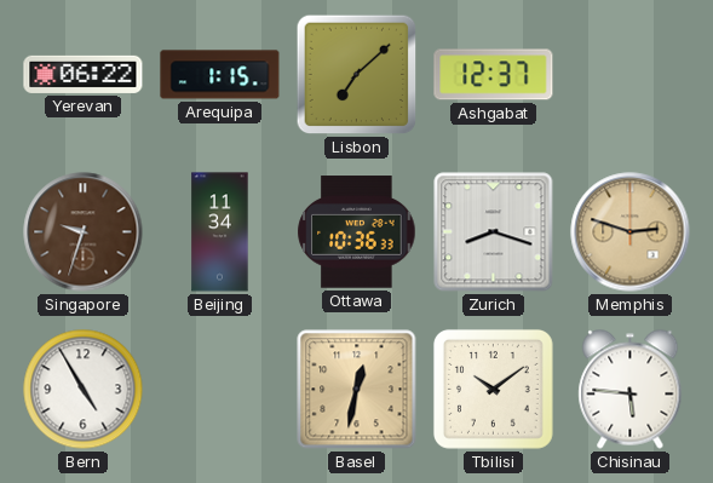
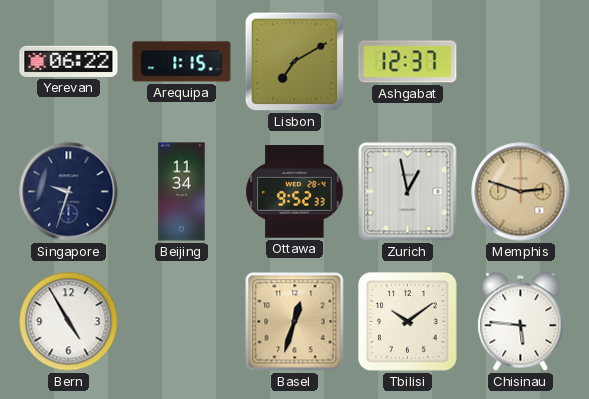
Lisbon: 7:08 -> 7:10
Singapore dial: brown -> navy
Ottawa: 10:36 -> 9:52
Zurich: 8:18 -> 12:58
Basel: 12:32 -> 12:33
